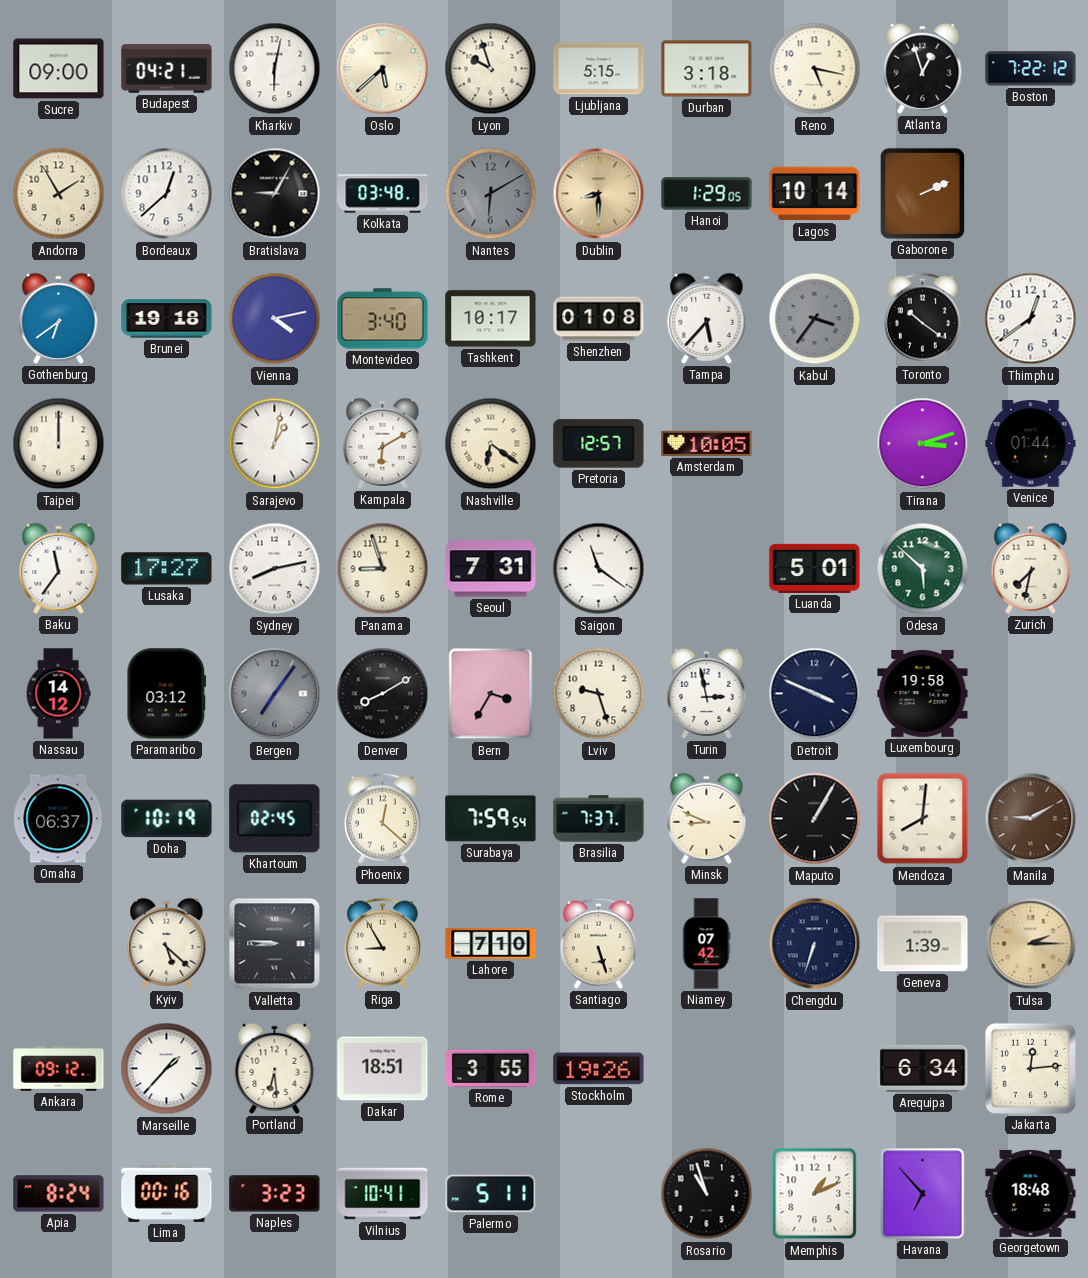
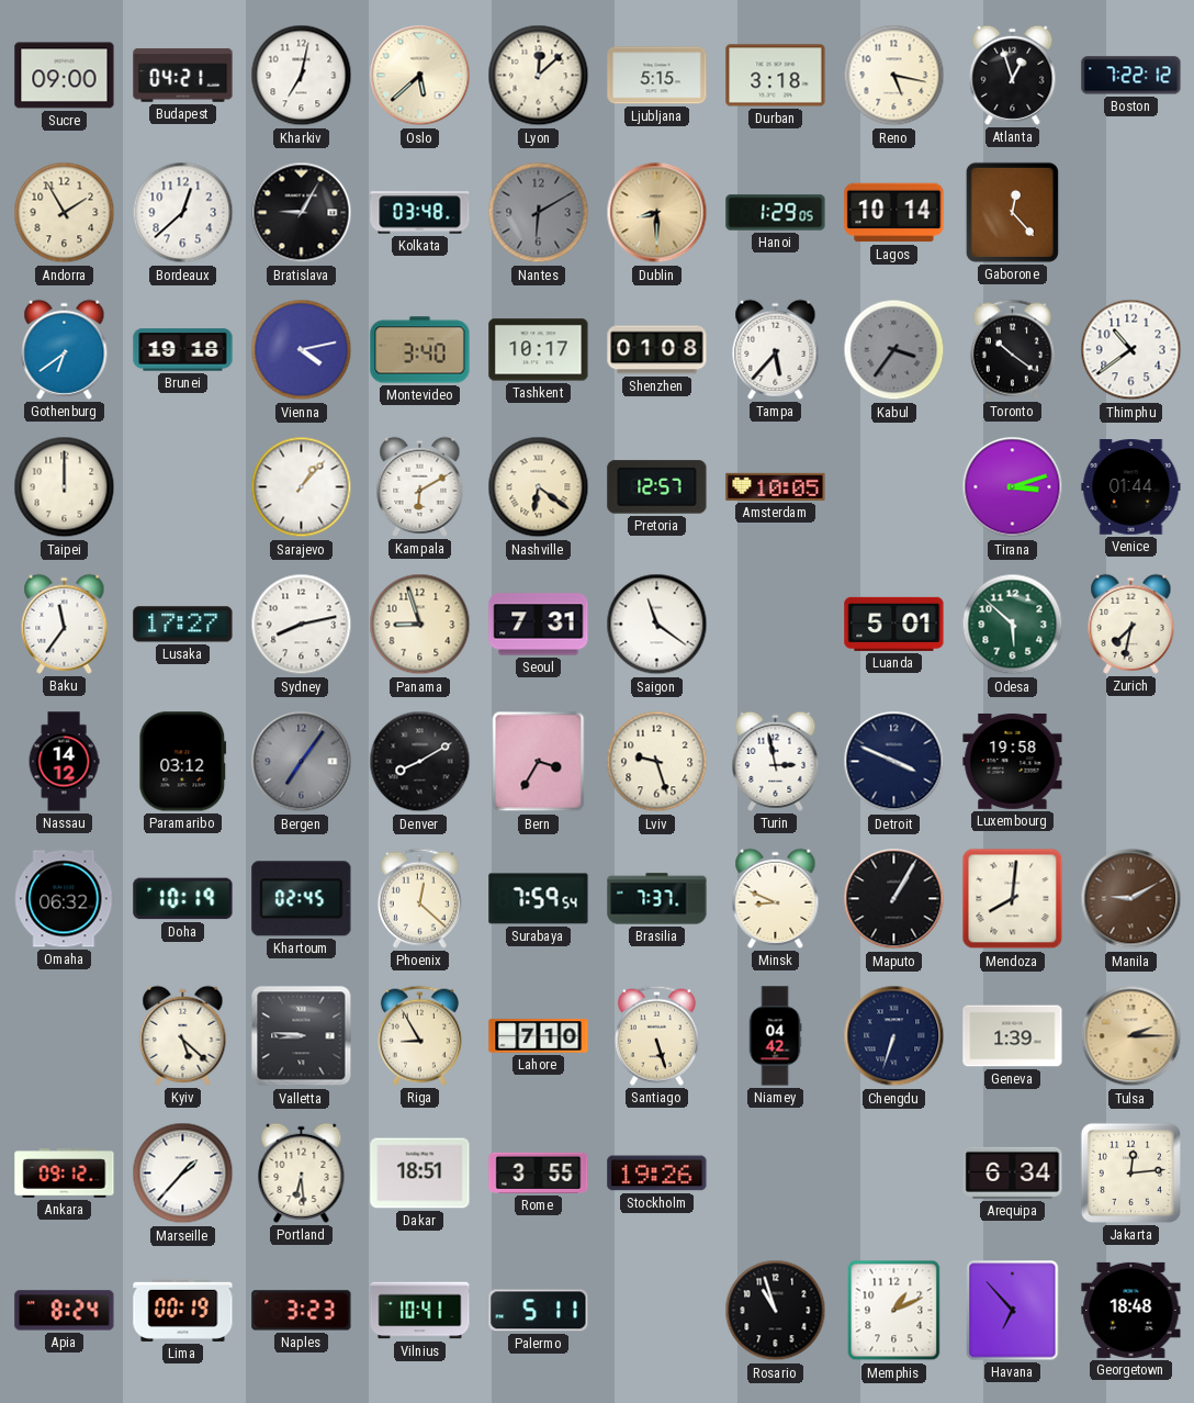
Kharkiv: 6:02 -> 7:02
Lyon: 9:57 -> 12:08
Gaborone: 2:11 -> 12:23
Thimphu: 12:39 -> 10:39
Sarajevo: 1:02 -> 1:07
Omaha: 06:37 -> 06:32
Niamey: 07:42 -> 04:42
Lima: 00:16 -> 00:19
